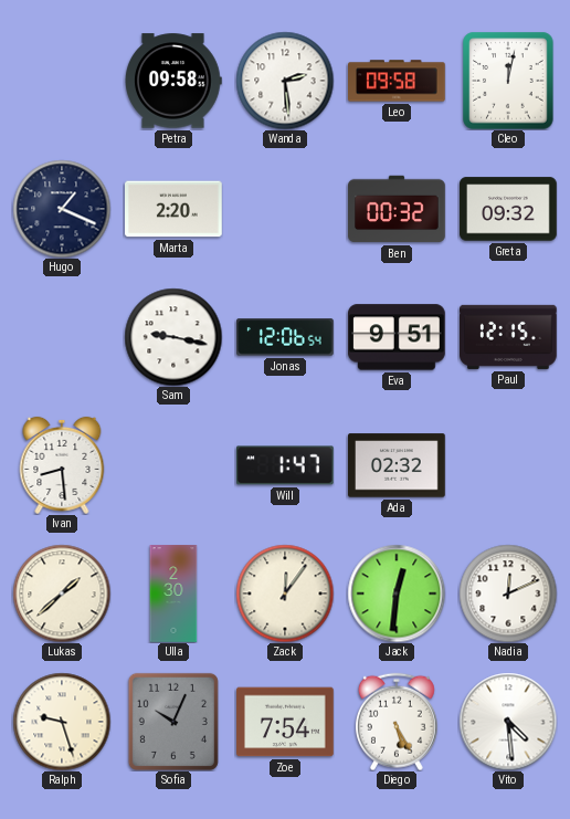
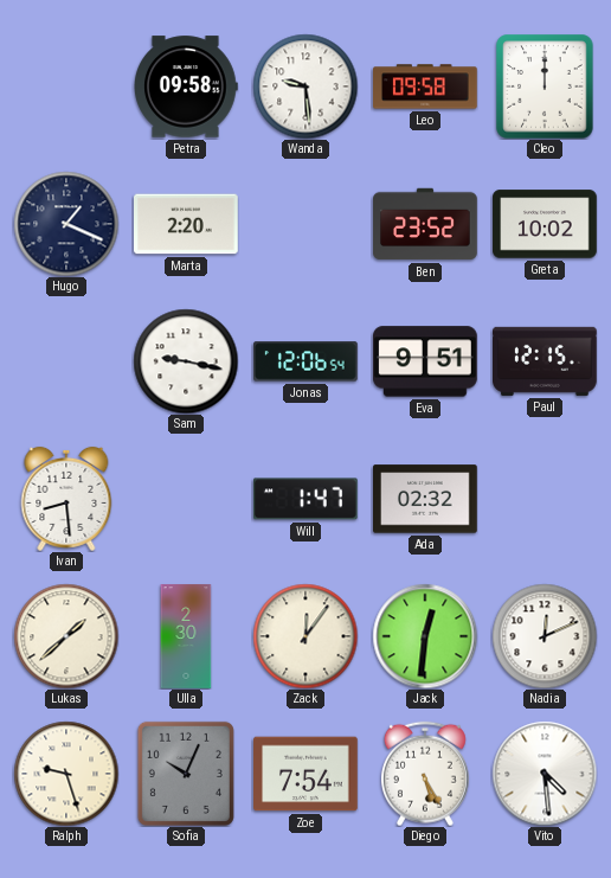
Wanda: 2:29 -> 9:29
Cleo: 12:02 -> 12:00
Ben: 00:32 -> 23:52
Greta: 09:32 -> 10:02
